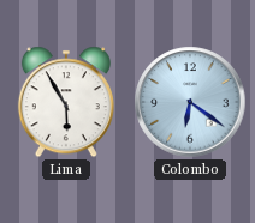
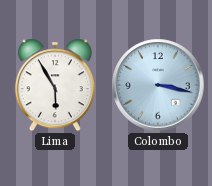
Colombo: 6:21 -> 3:17
